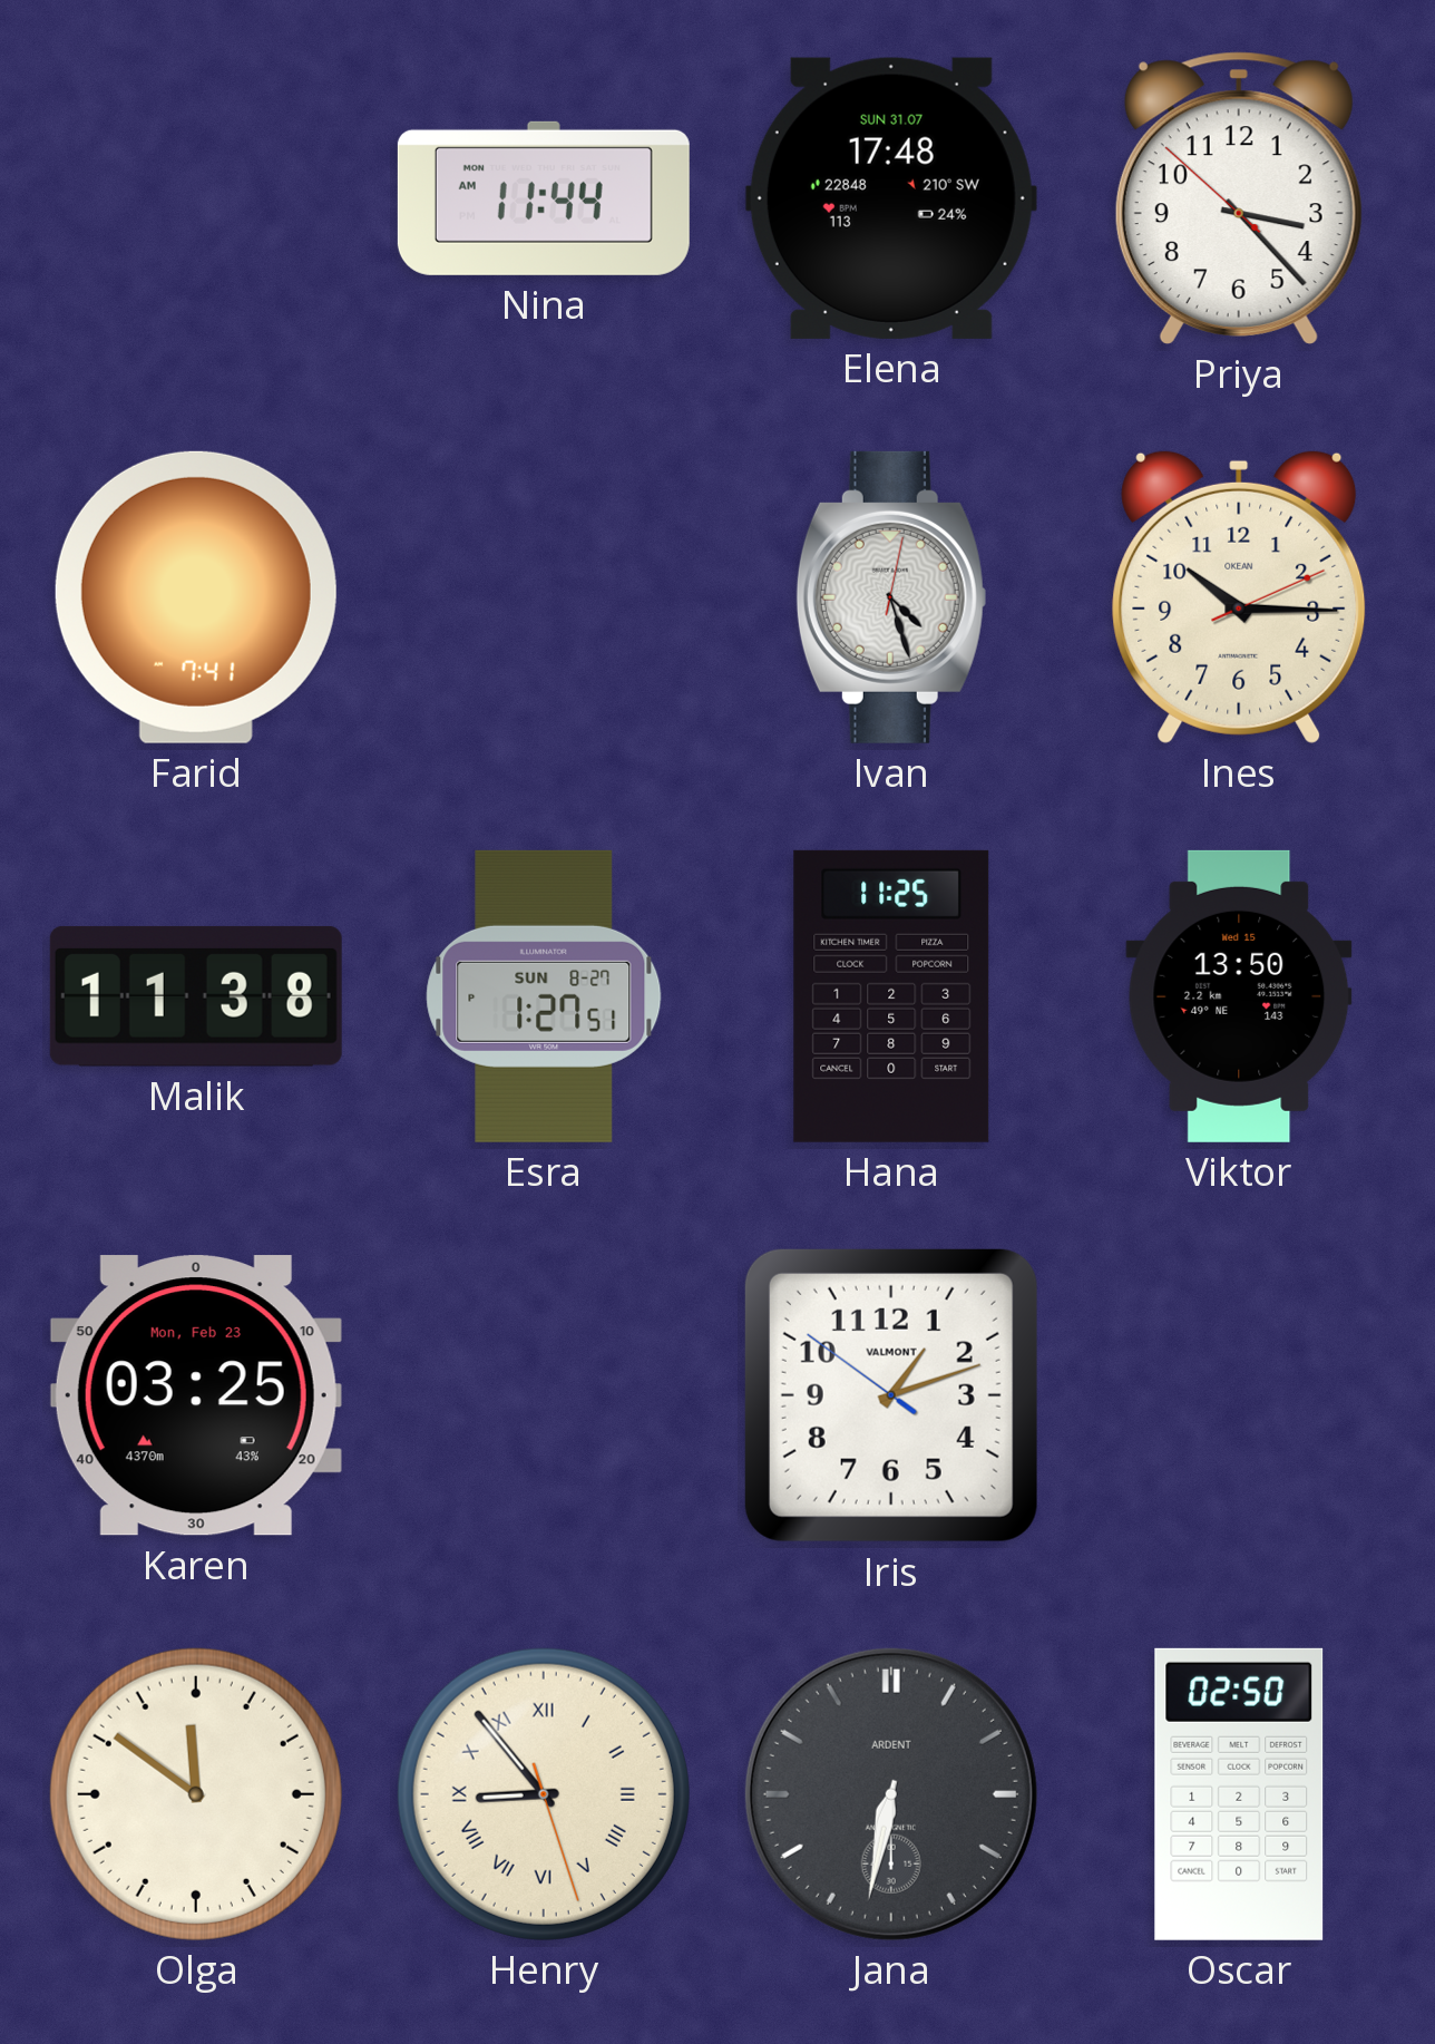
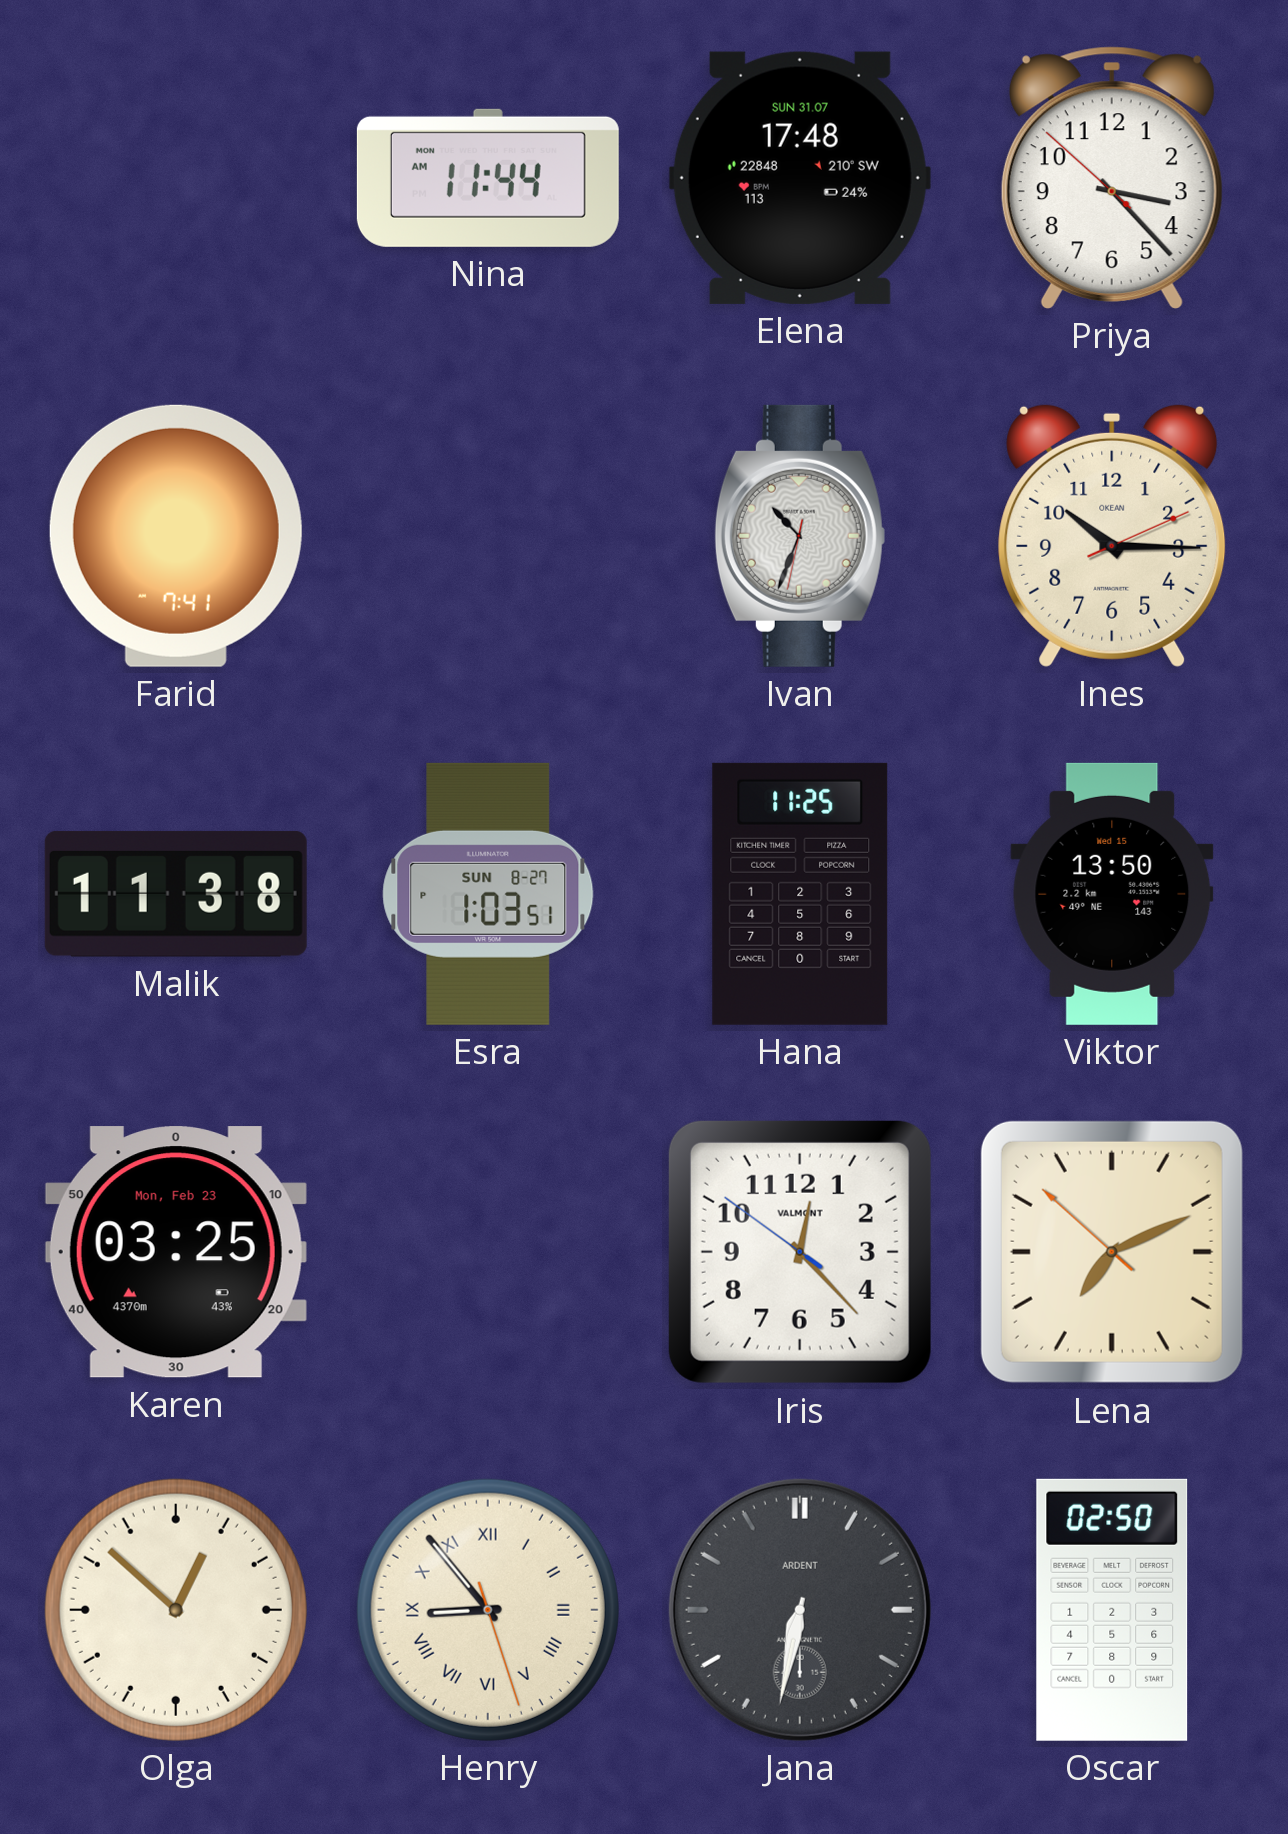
Ivan: 4:27 -> 10:33
Esra: 1:27 -> 1:03
Iris: 1:11 -> 12:22
Lena: none -> 7:10
Olga: 11:51 -> 12:52
